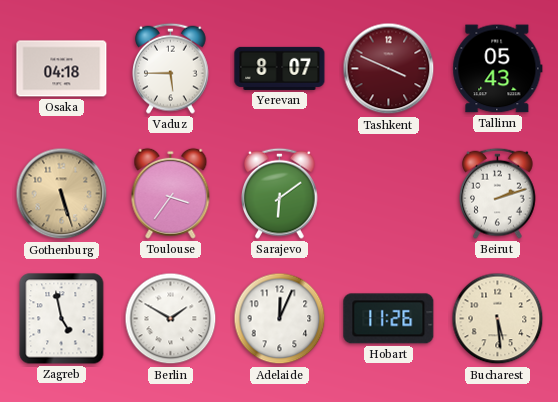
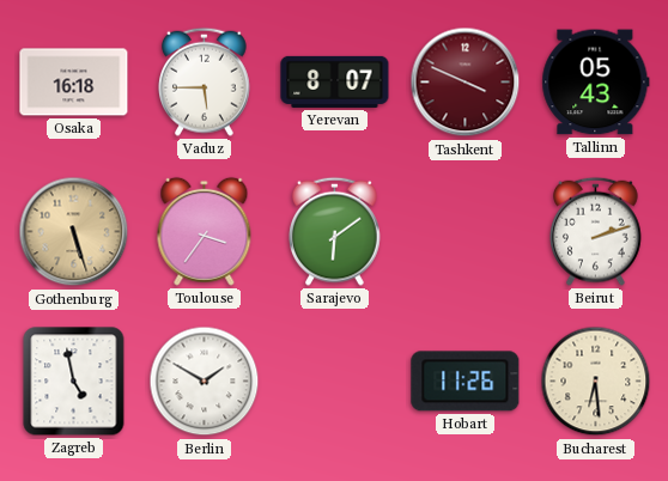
Osaka: 04:18 -> 16:18
Adelaide: 12:04 -> none
Bucharest: 5:29 -> 6:29
